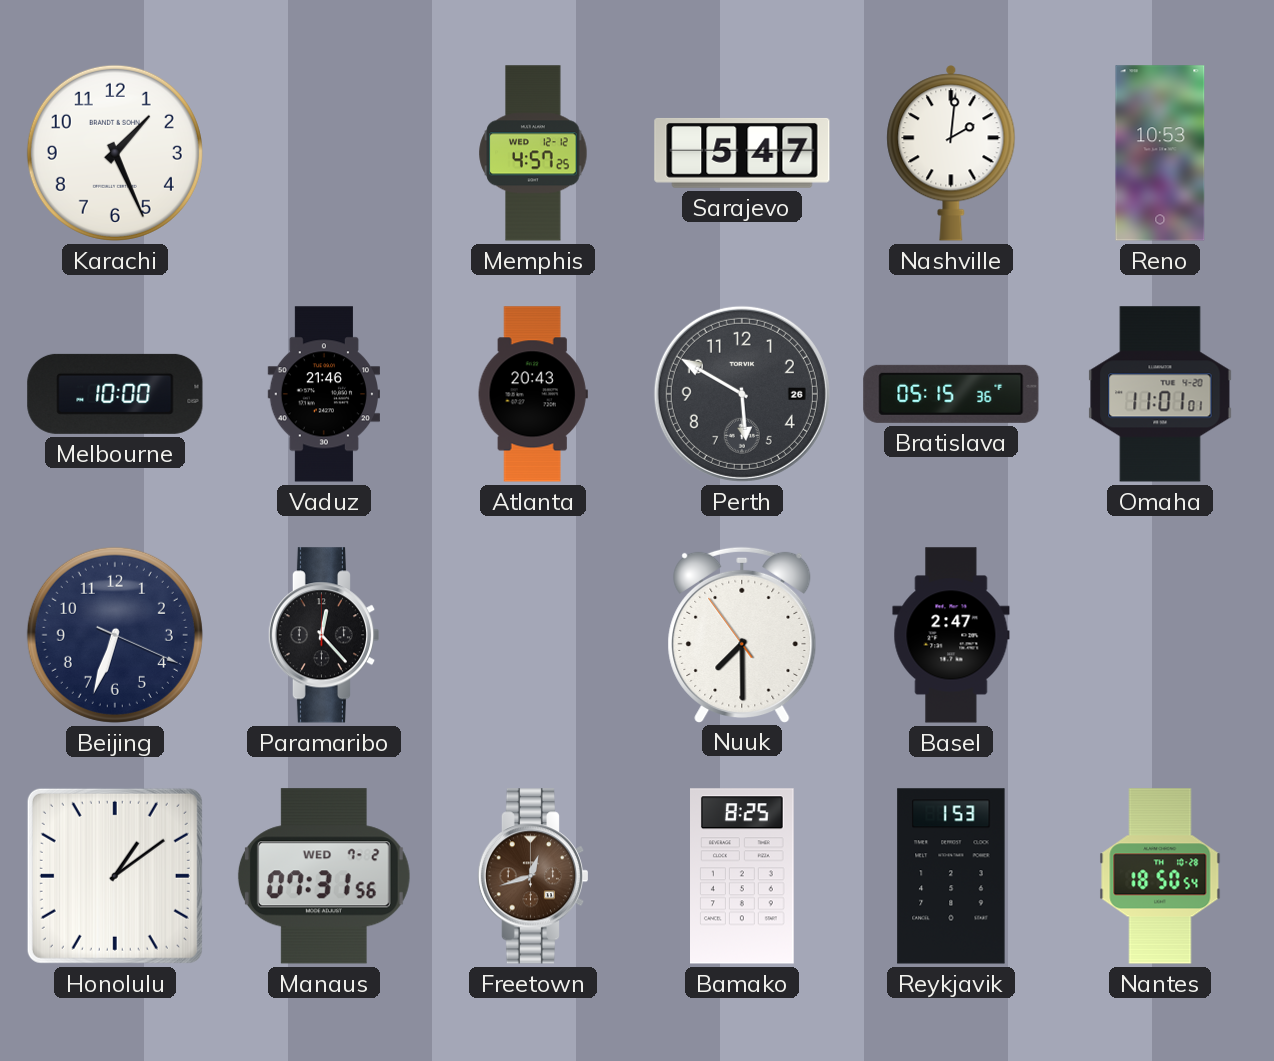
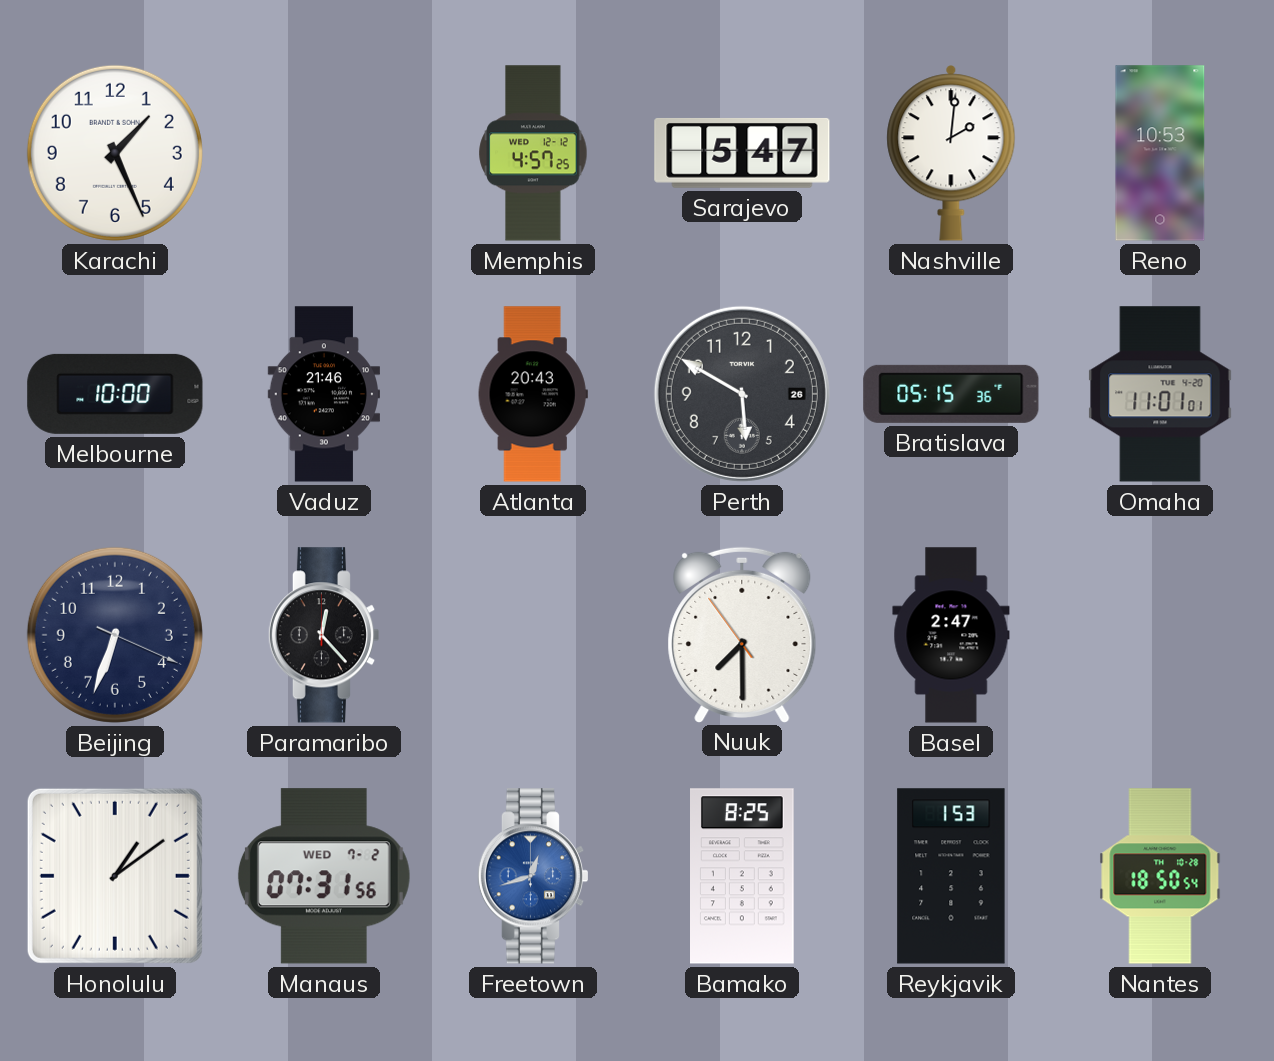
Freetown dial: brown -> blue
